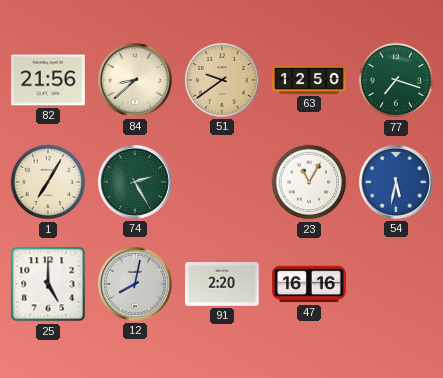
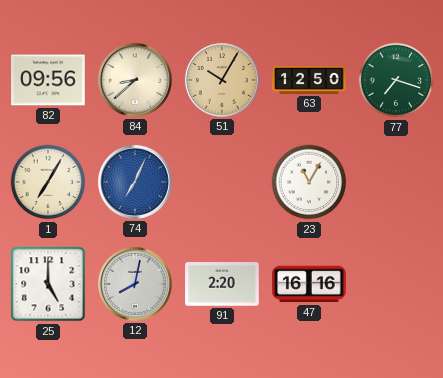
82: 21:56 -> 09:56
51: 9:39 -> 10:05
74: 2:25 -> 7:04
74 dial: green -> blue
54: 5:32 -> none
